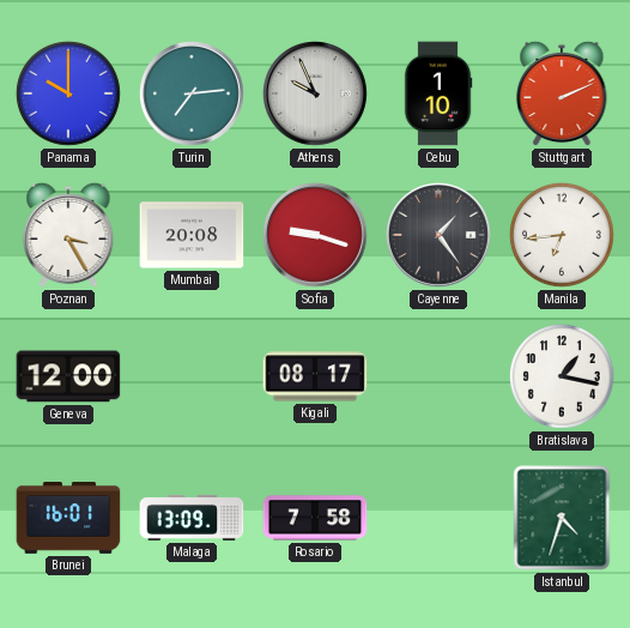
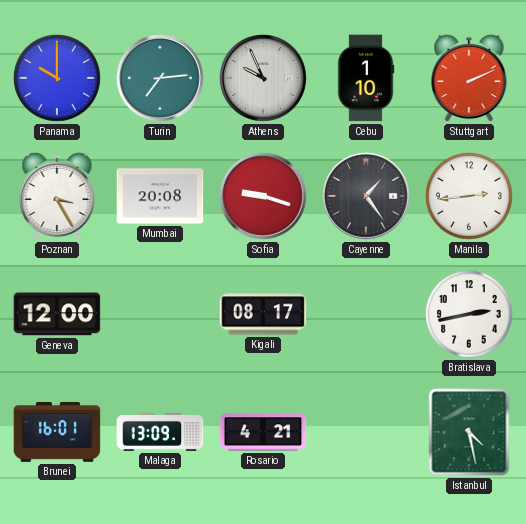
Manila: 6:44 -> 2:44
Bratislava: 1:17 -> 2:43
Rosario: 7:58 -> 4:21
Istanbul: 4:33 -> 4:28
